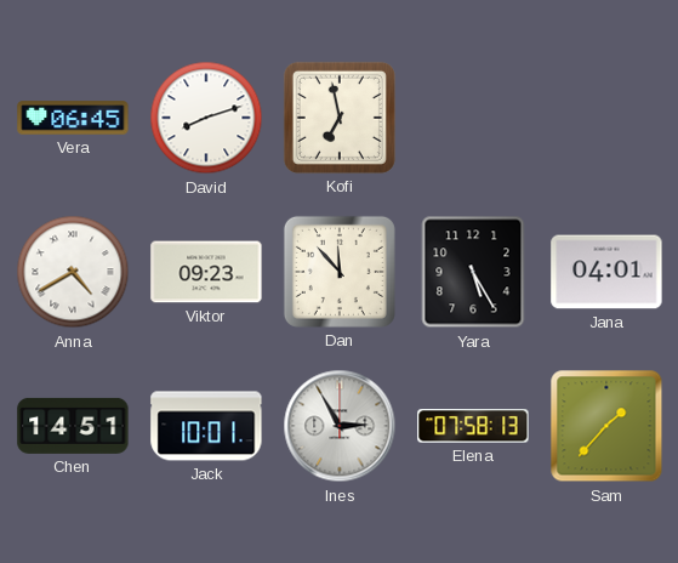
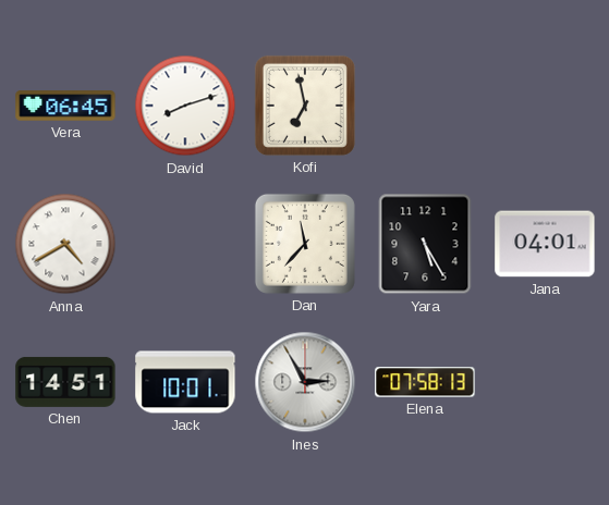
Viktor: 09:23 -> none
Dan: 11:53 -> 11:37
Sam: 1:37 -> none
